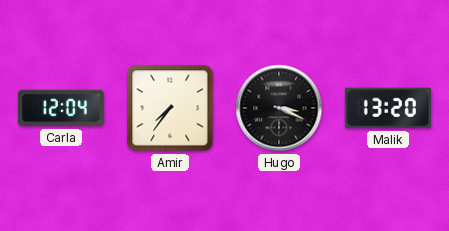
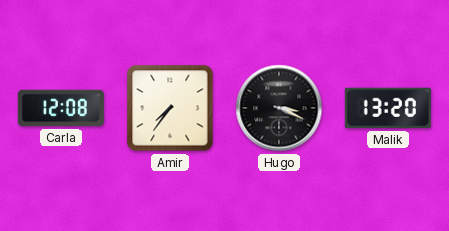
Carla: 12:04 -> 12:08
